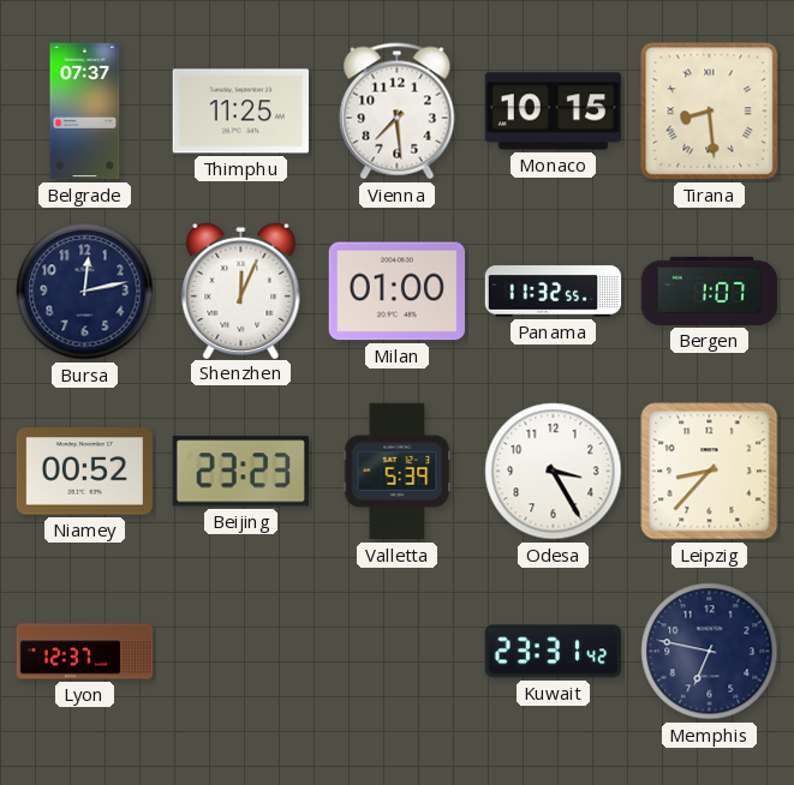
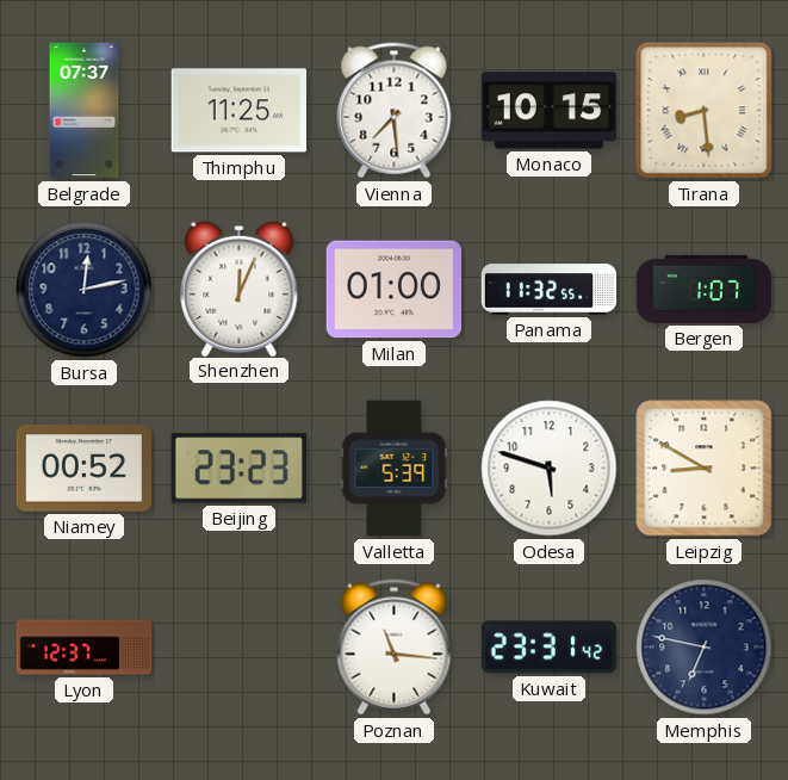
Odesa: 3:25 -> 5:48
Leipzig: 8:37 -> 8:50
Poznan: none -> 11:16
